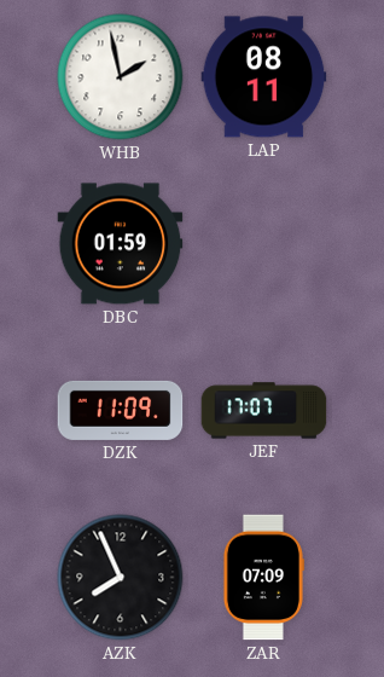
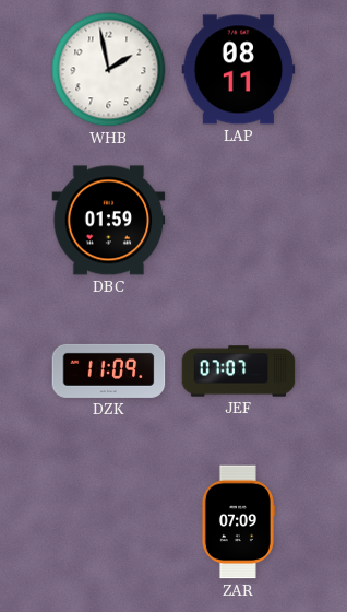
JEF: 17:07 -> 07:07
AZK: 7:56 -> none
